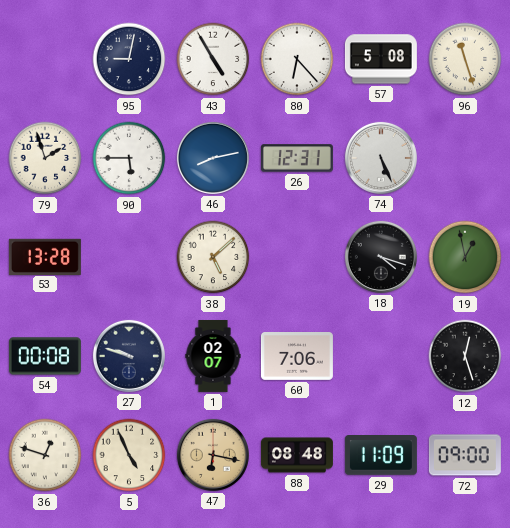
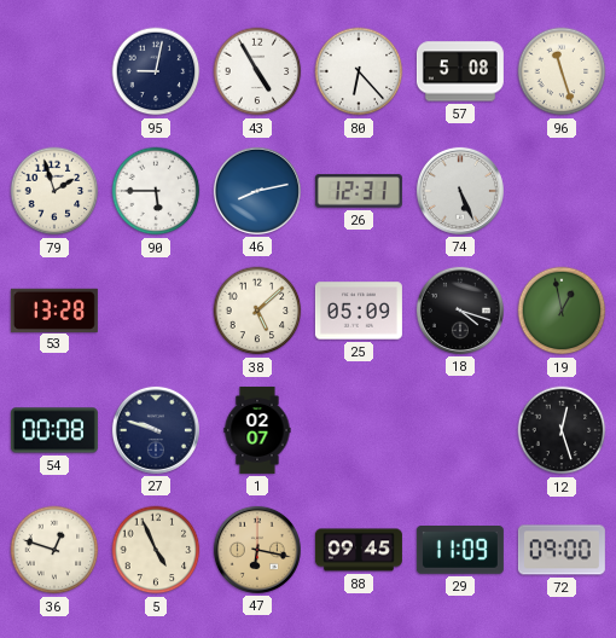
25: none -> 05:09
60: 7:06 -> none
88: 08:48 -> 09:45
